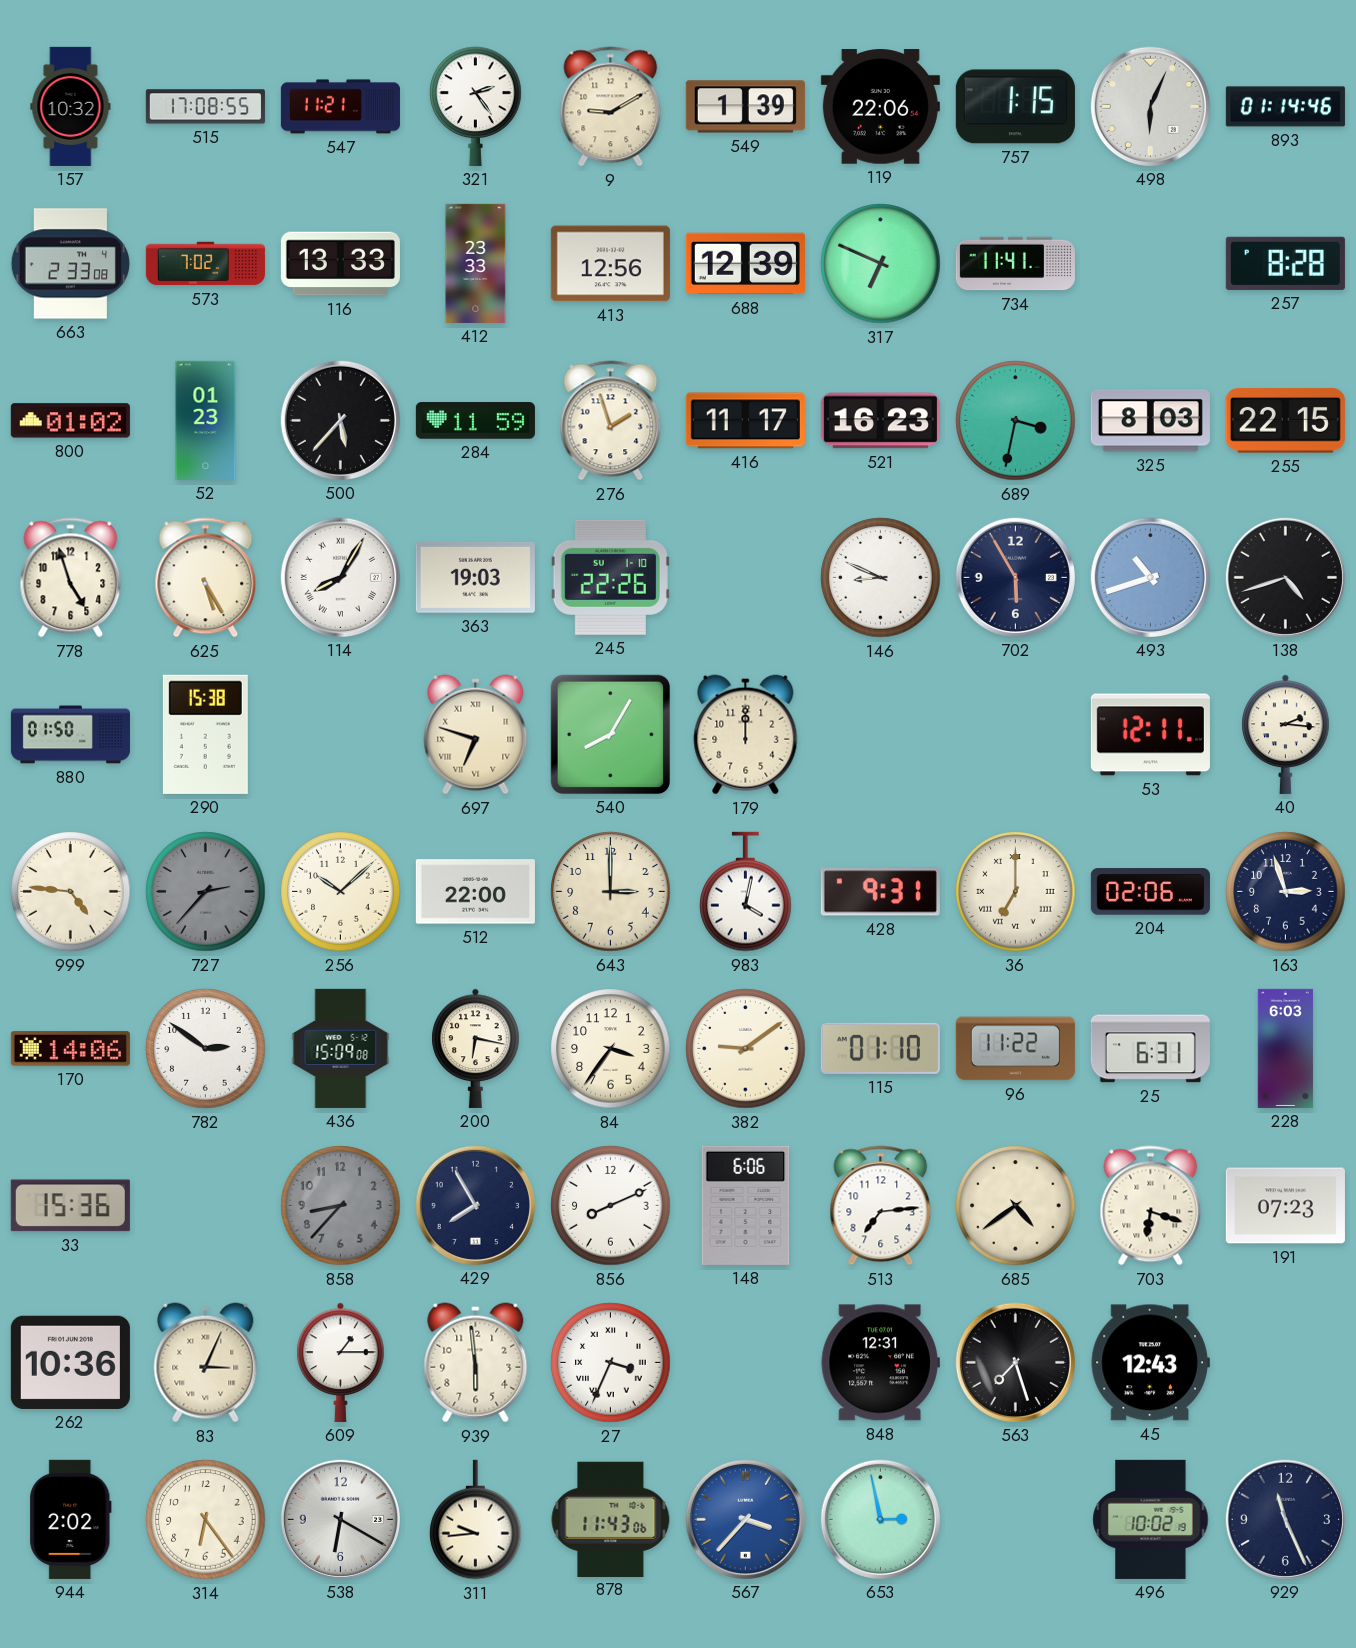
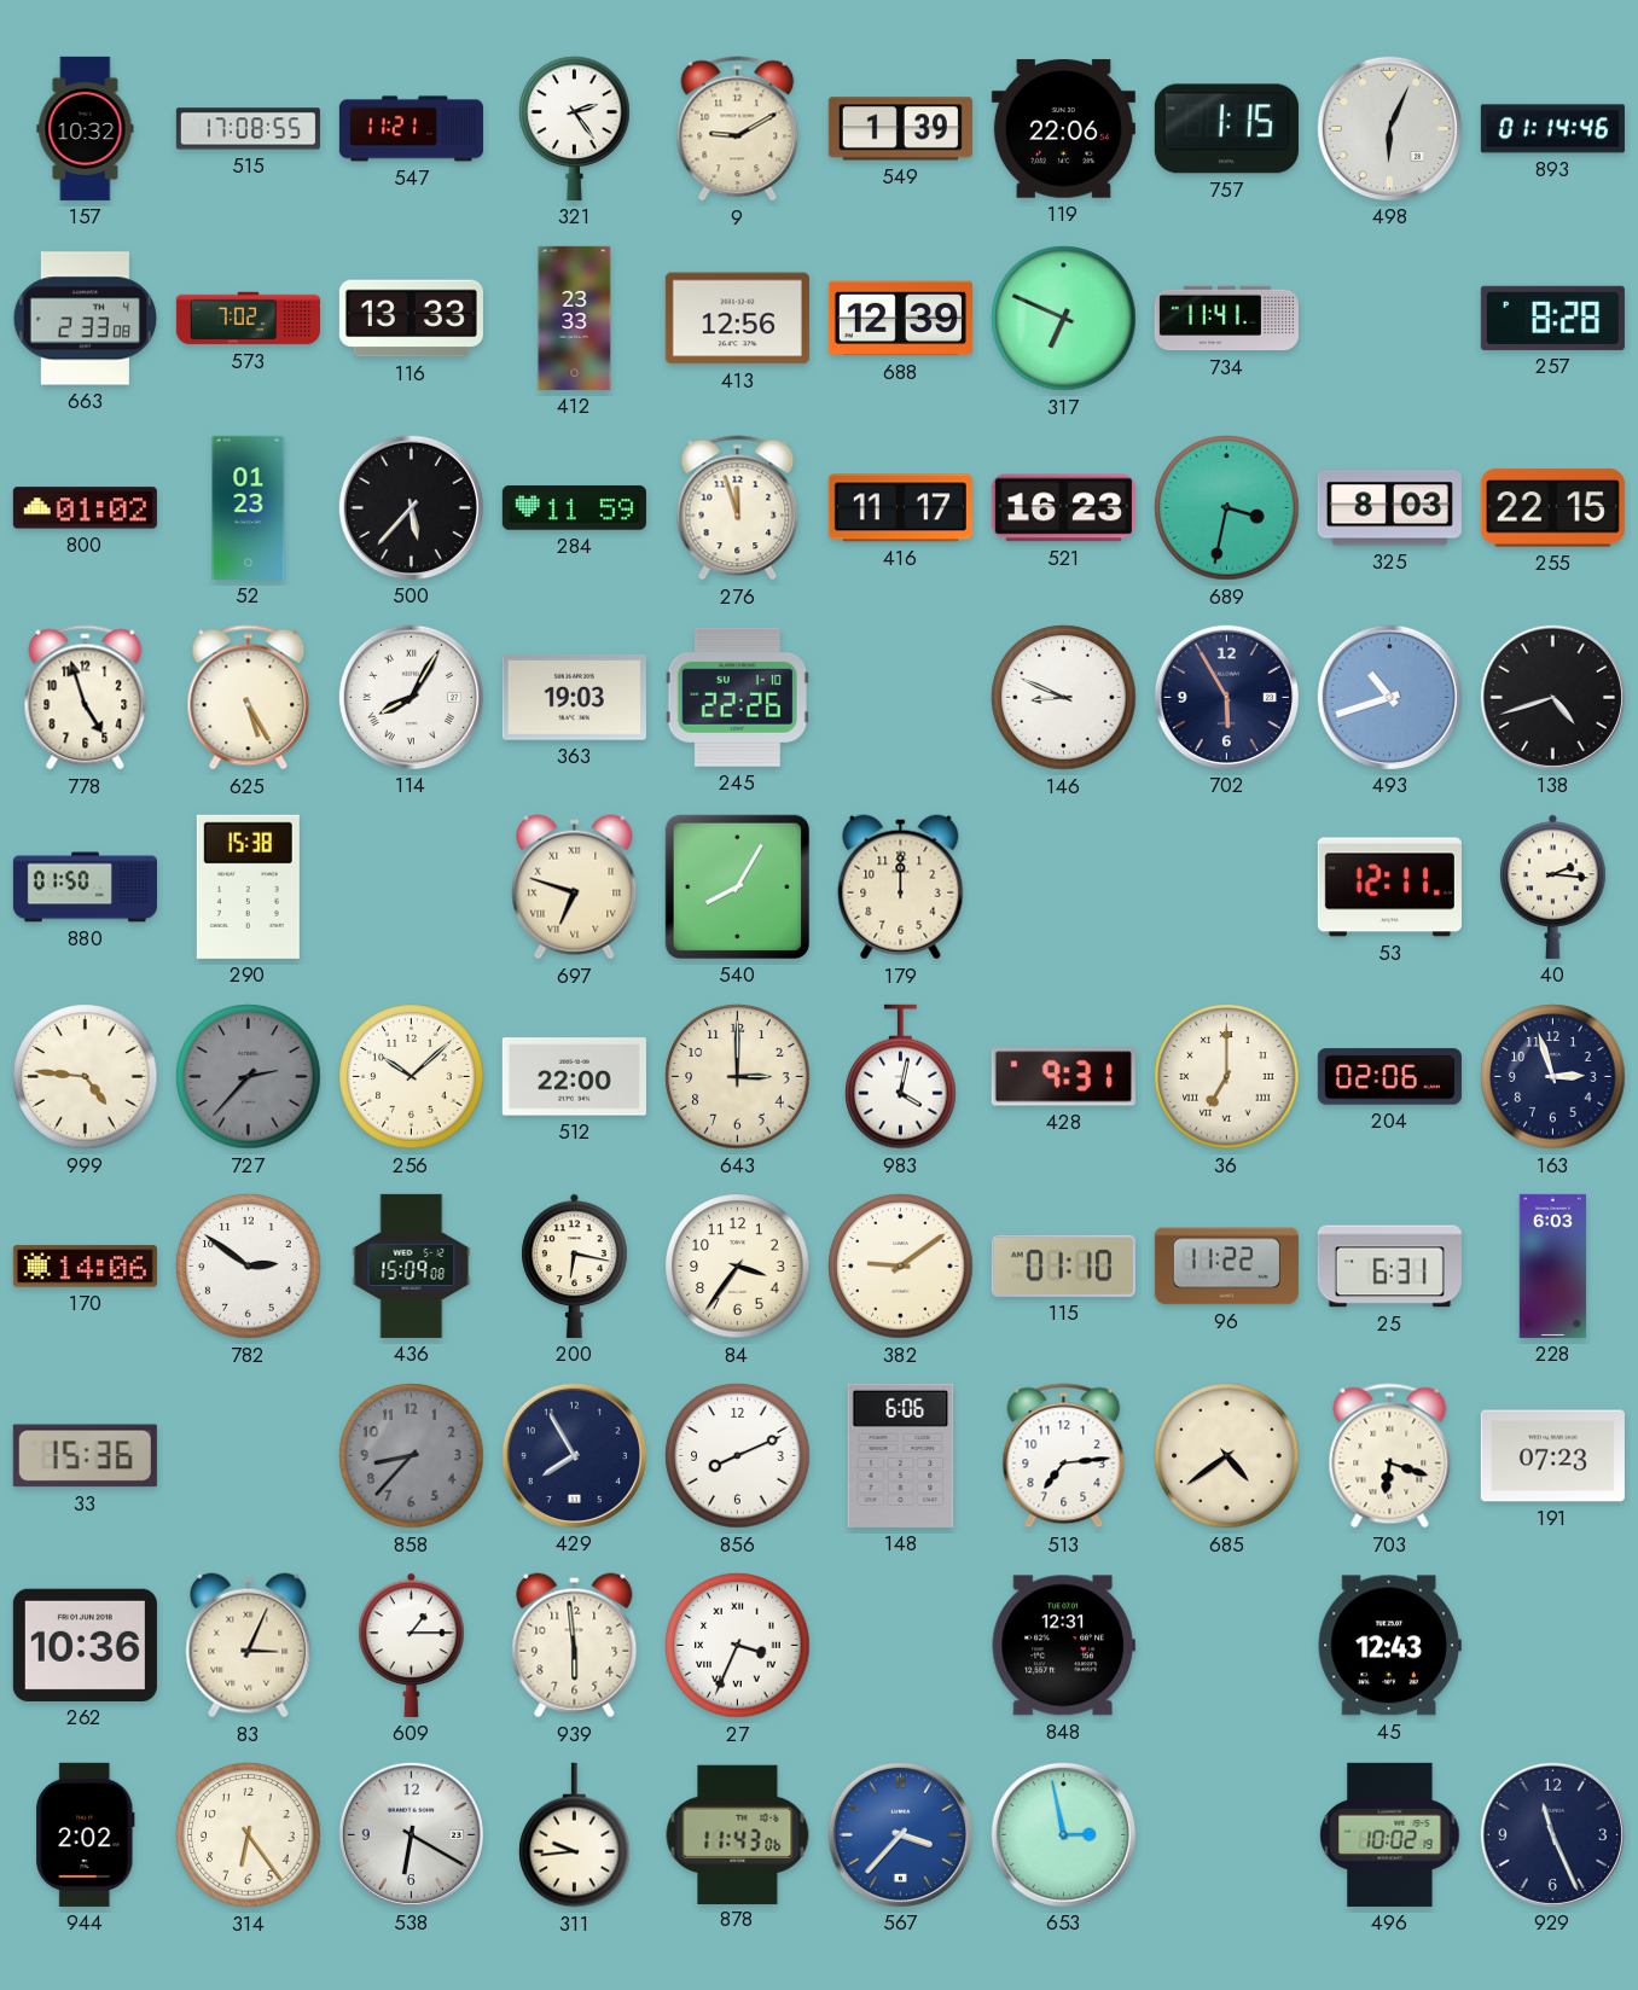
276: 1:57 -> 11:57
563: 7:27 -> none
